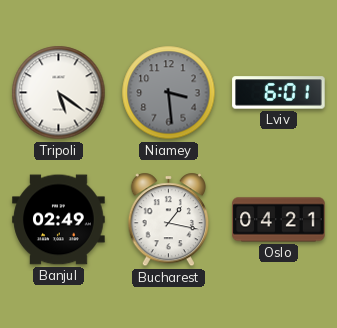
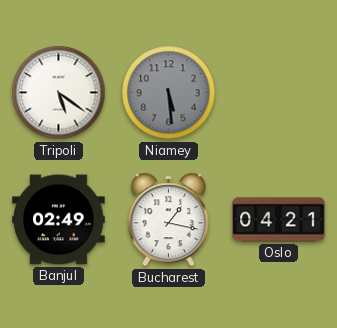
Niamey: 3:29 -> 5:29
Lviv: 6:01 -> none
